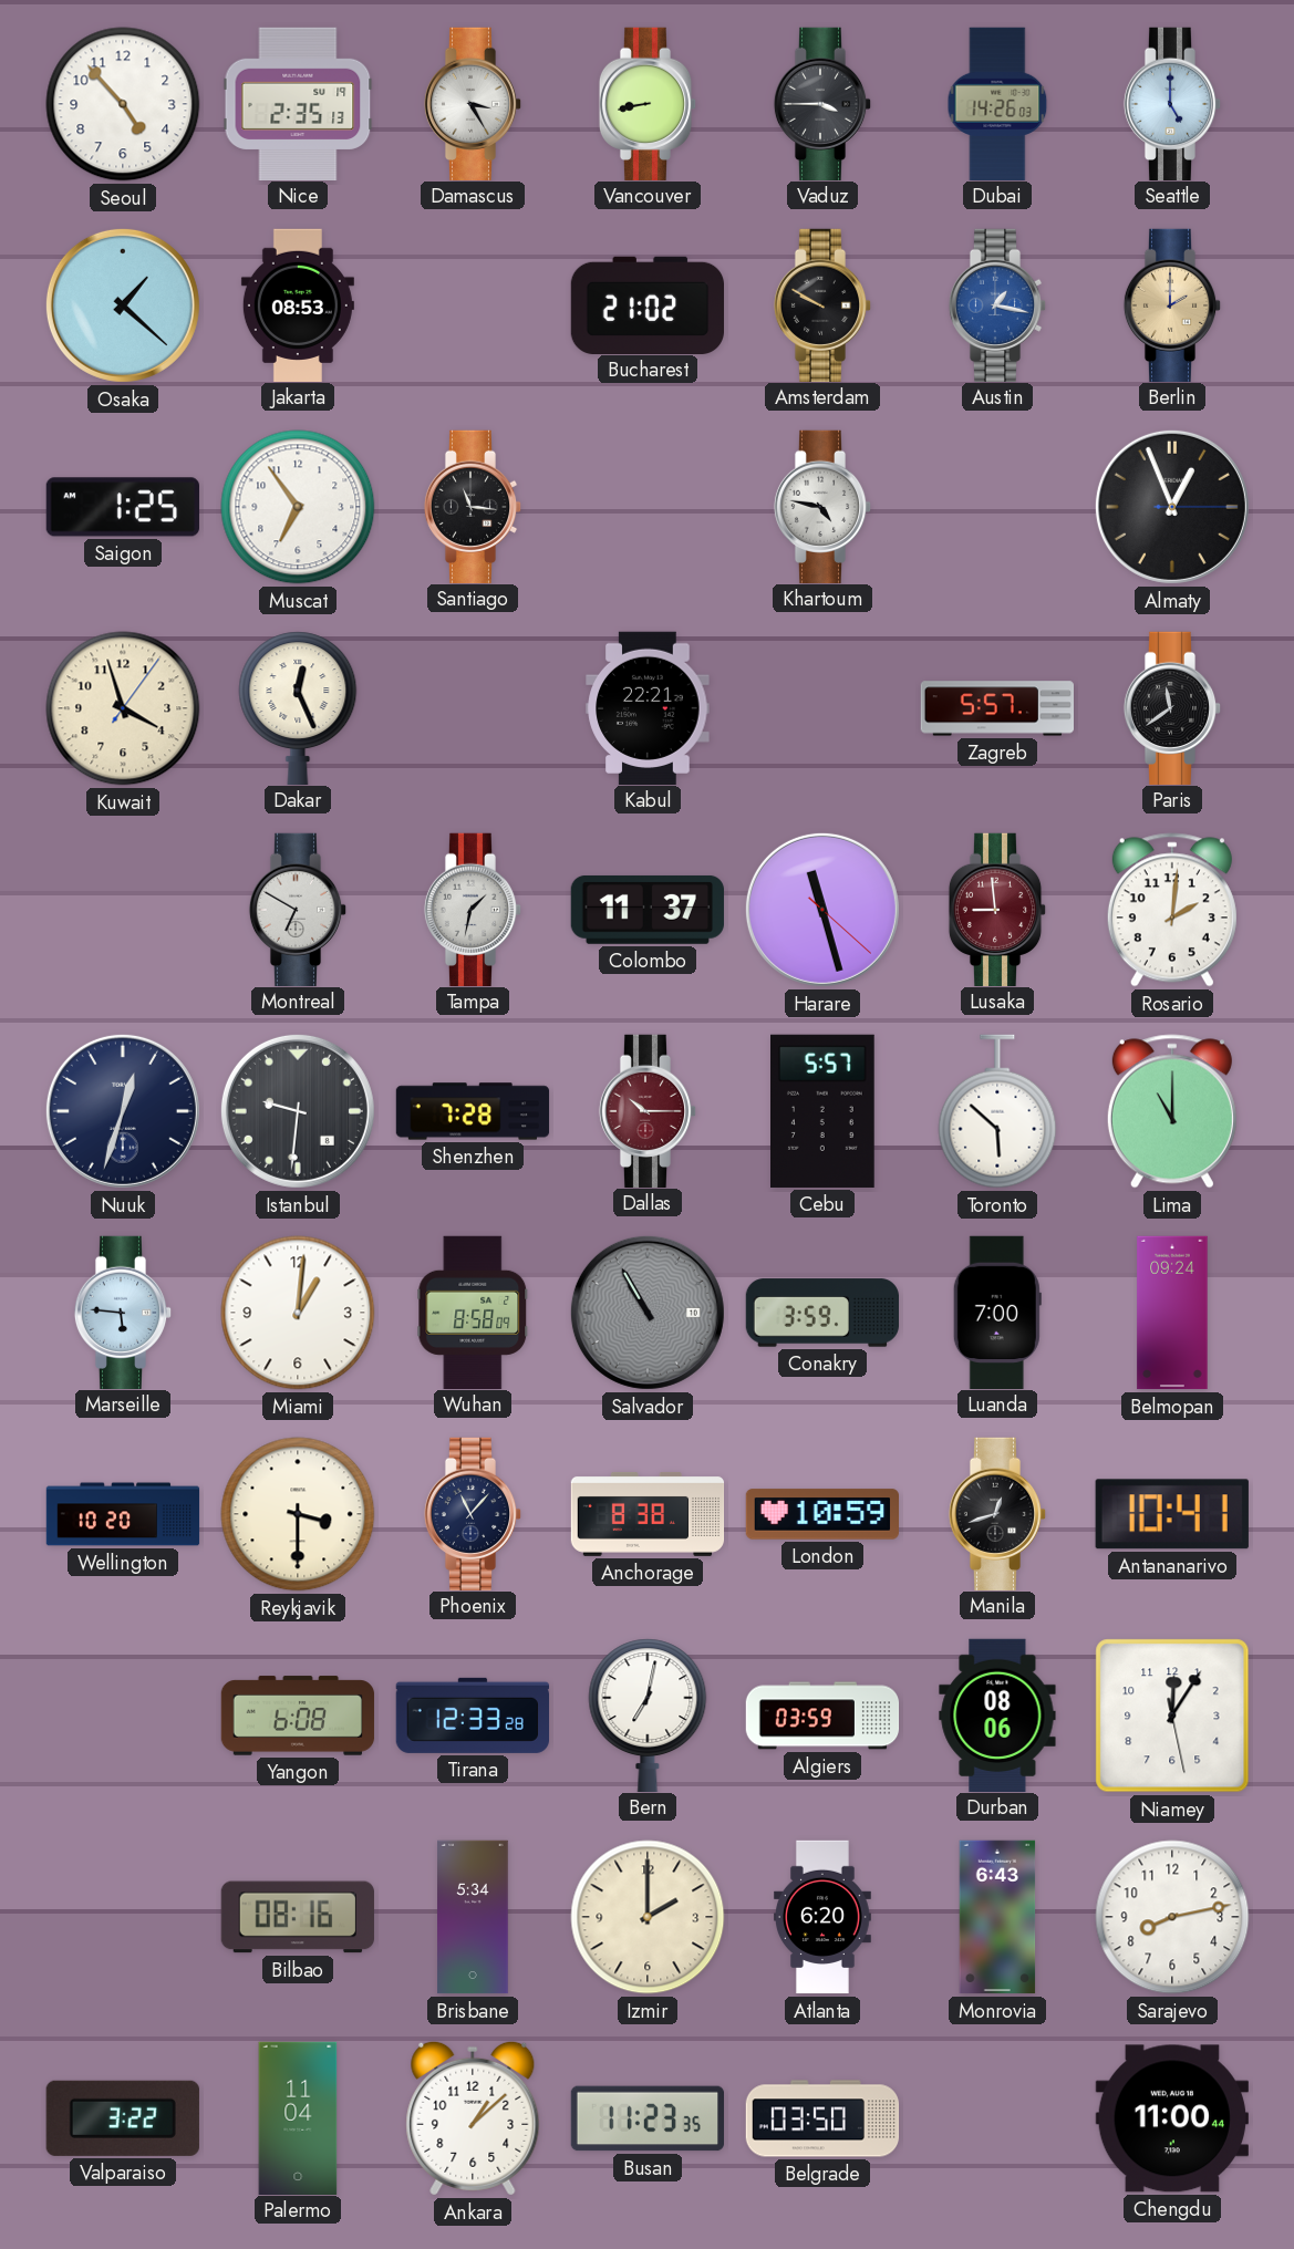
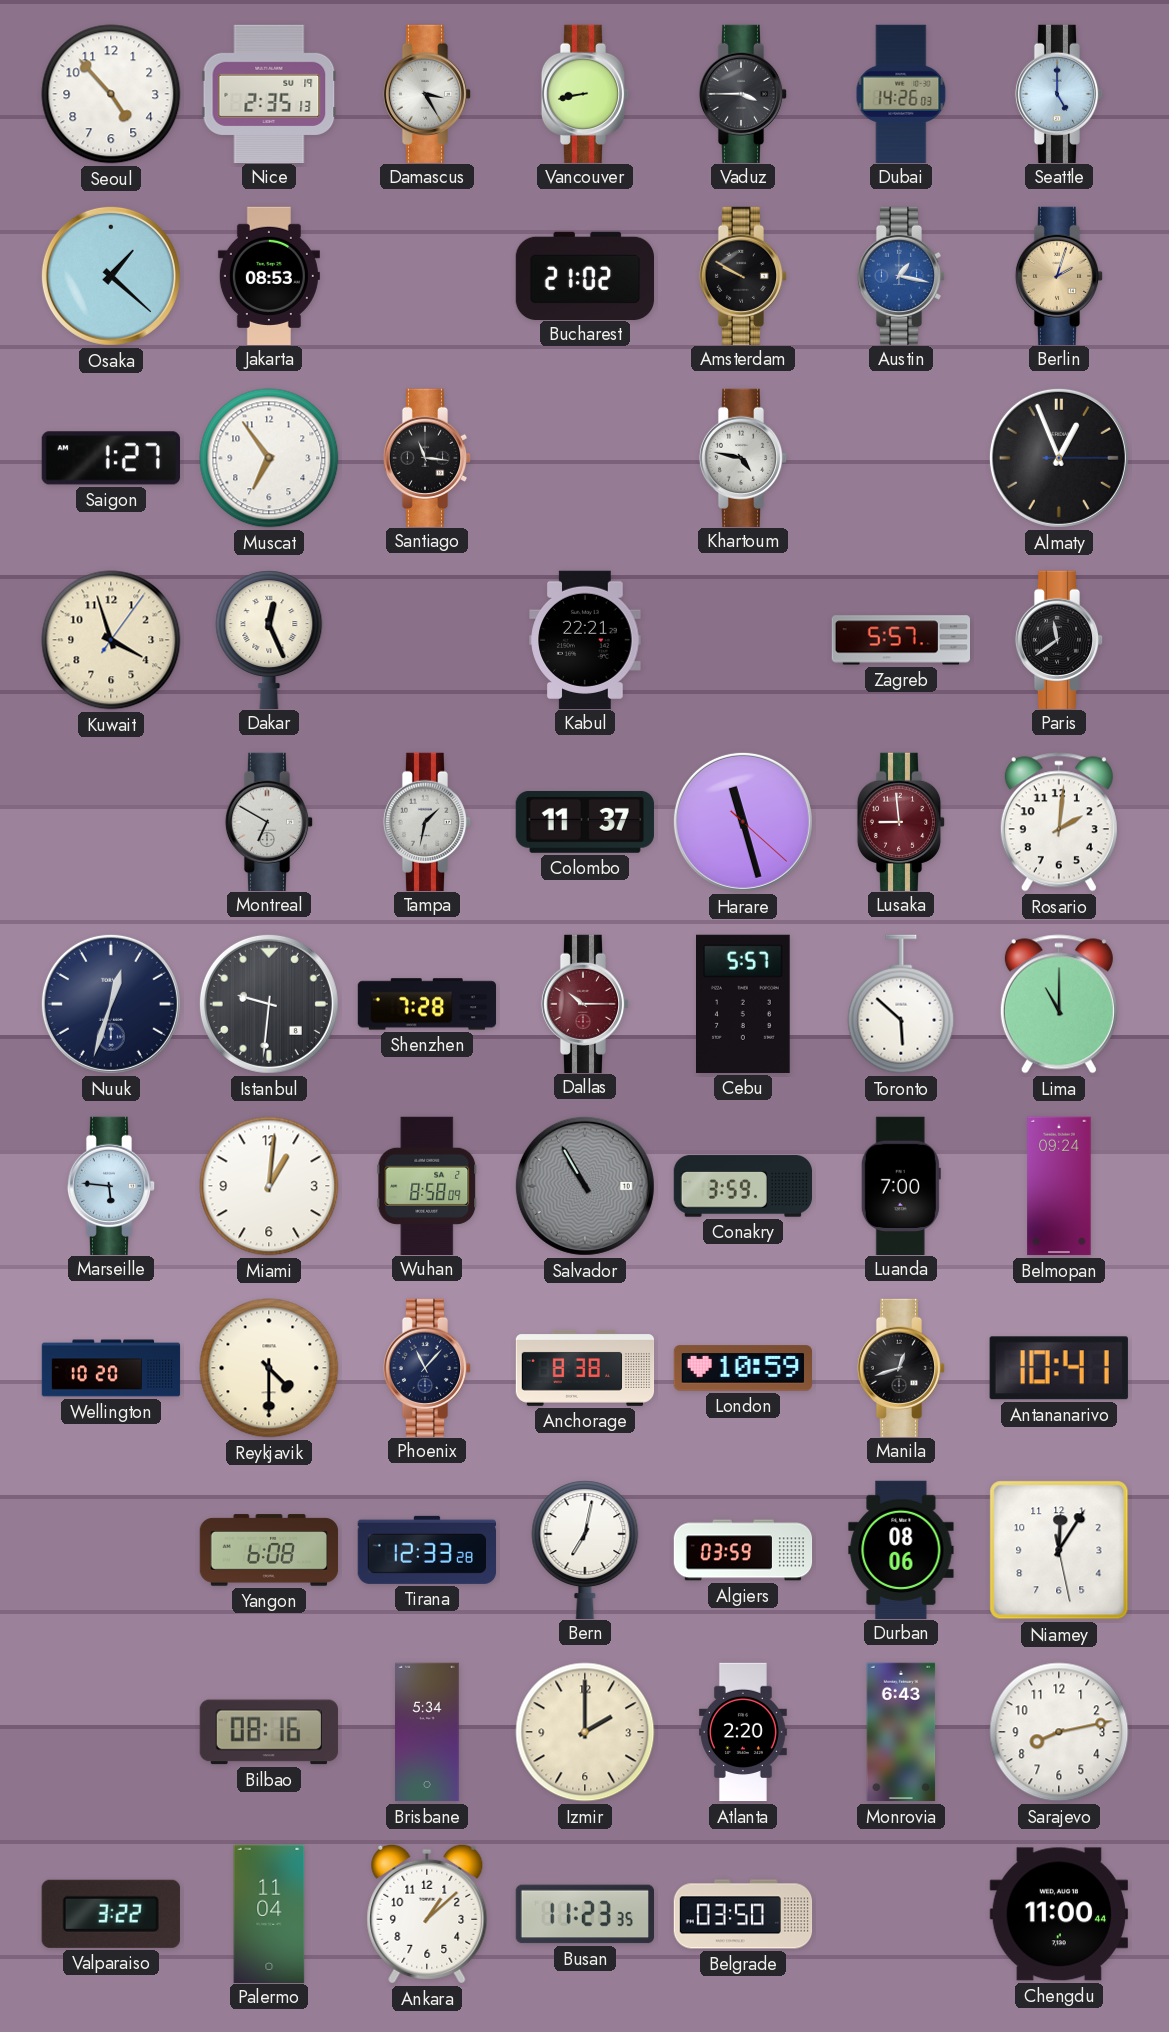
Berlin: 2:00 -> 2:03
Saigon: 1:25 -> 1:27
Reykjavik: 3:30 -> 4:30
Atlanta: 6:20 -> 2:20
